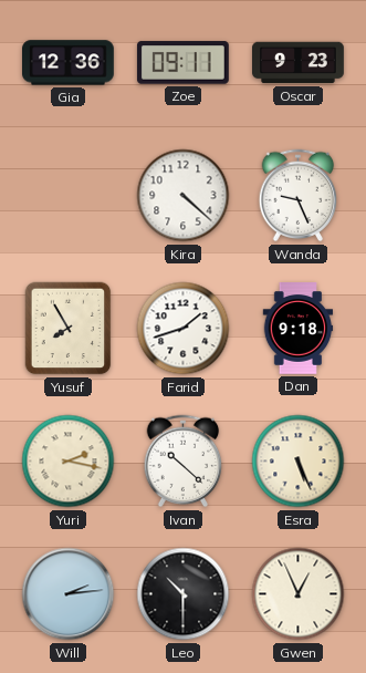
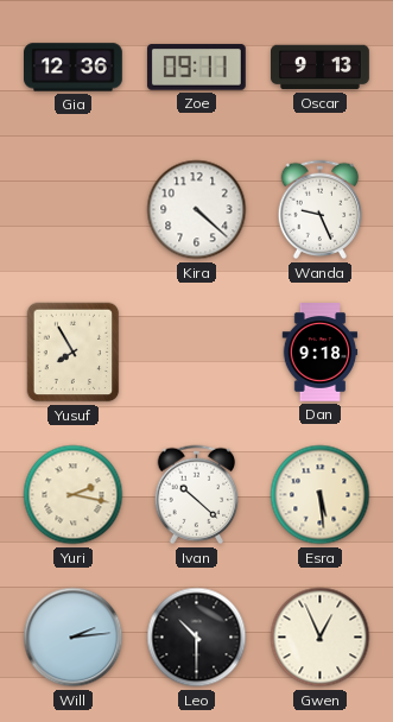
Oscar: 9:23 -> 9:13
Farid: 1:42 -> none
Esra: 5:26 -> 5:29
